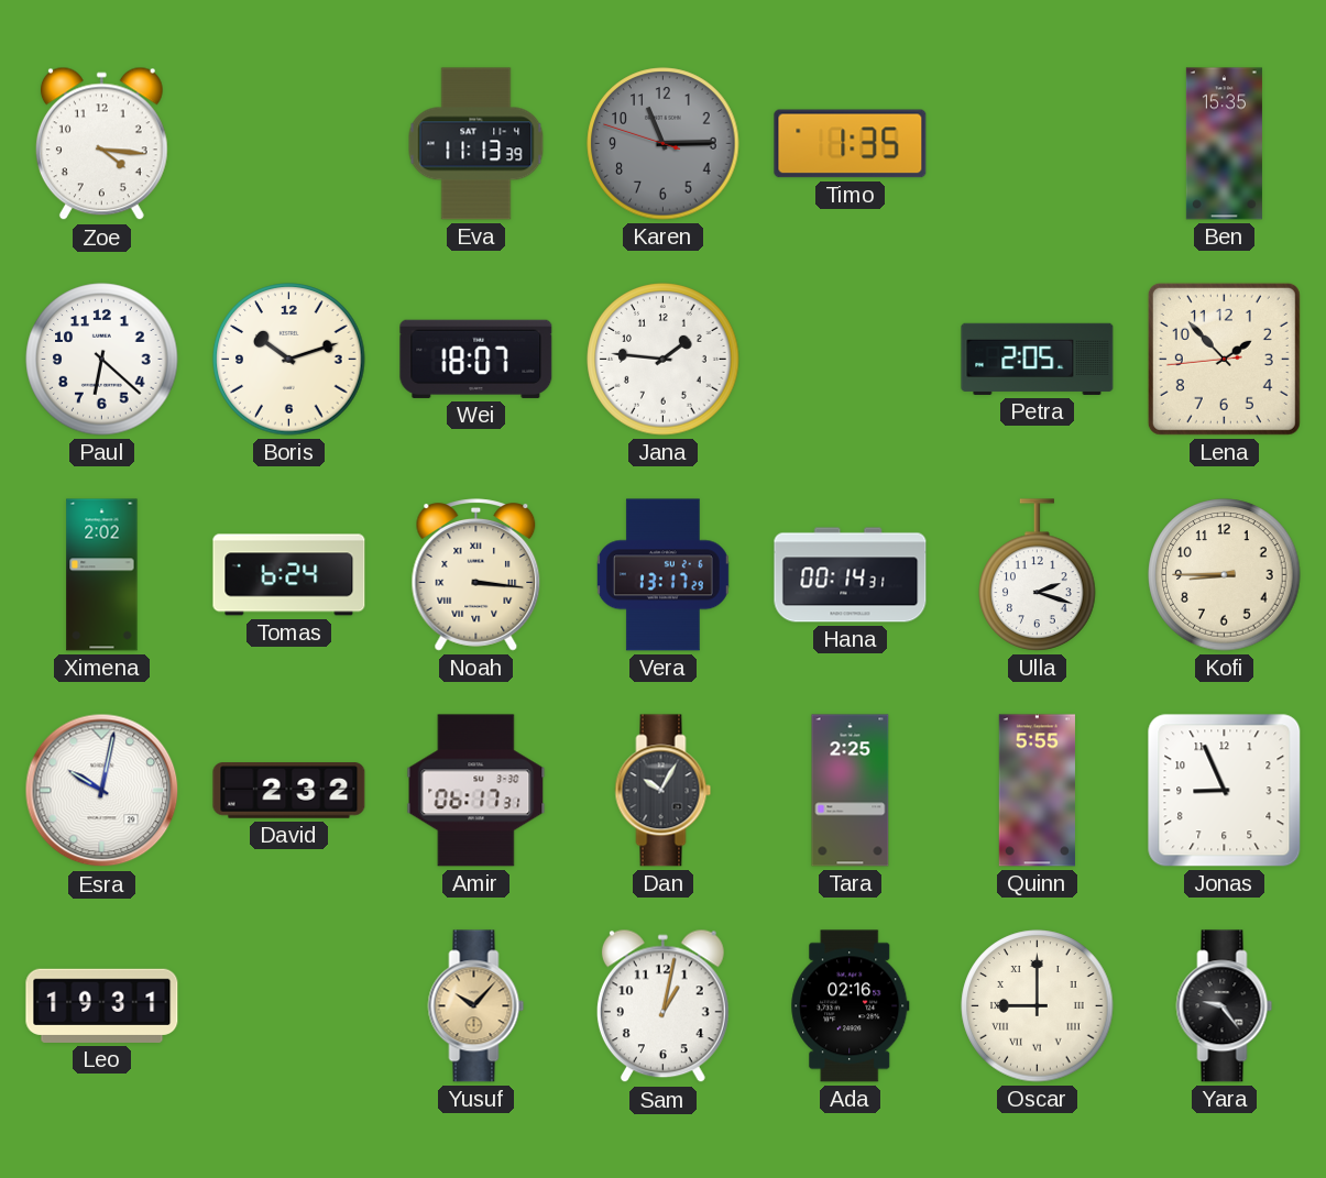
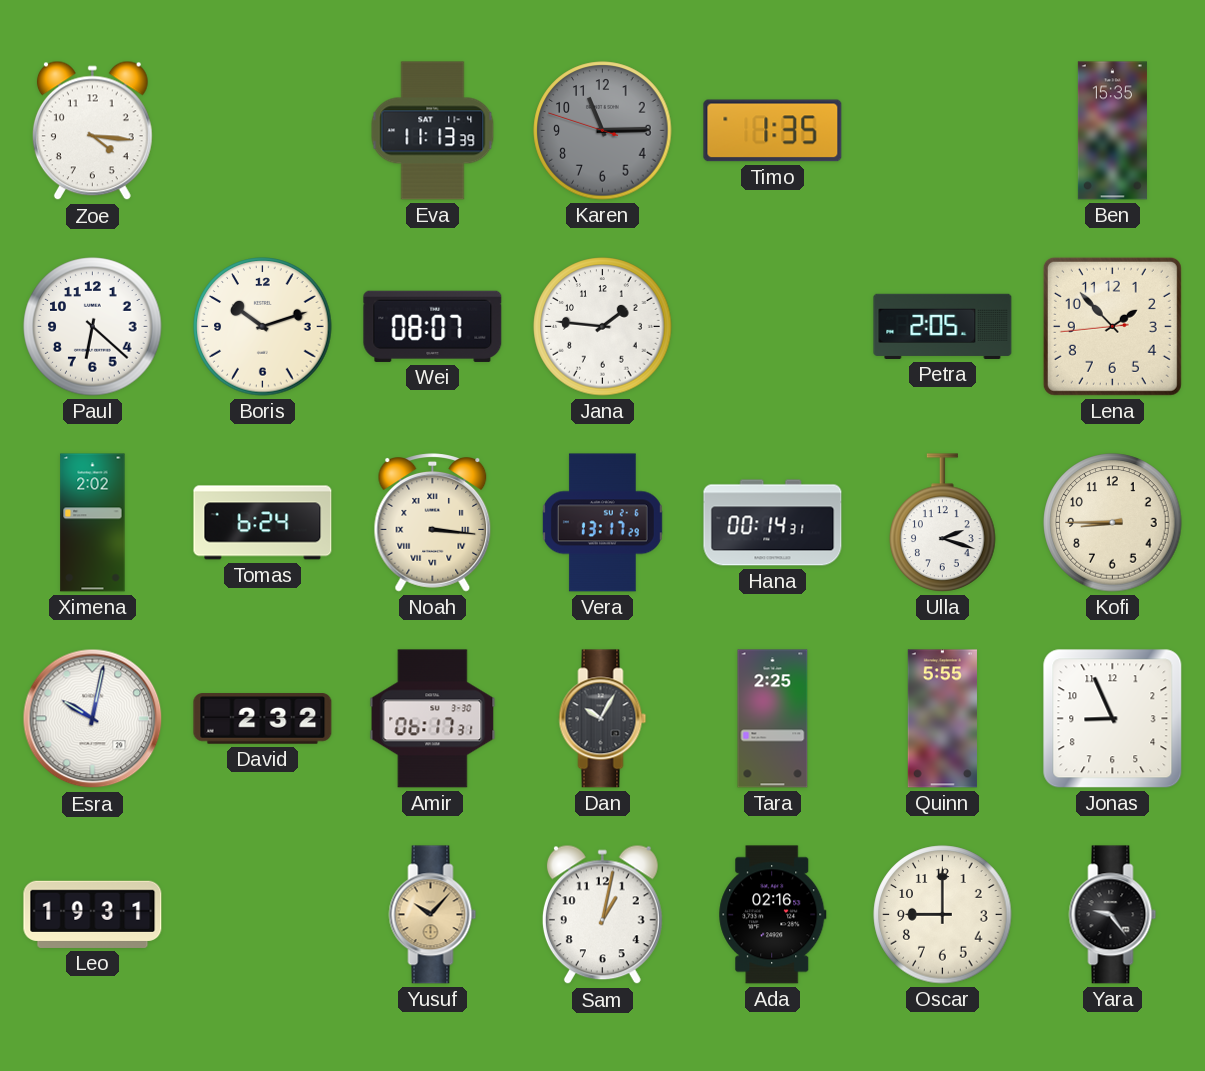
Wei: 18:07 -> 08:07
Oscar numerals: Roman -> Arabic
